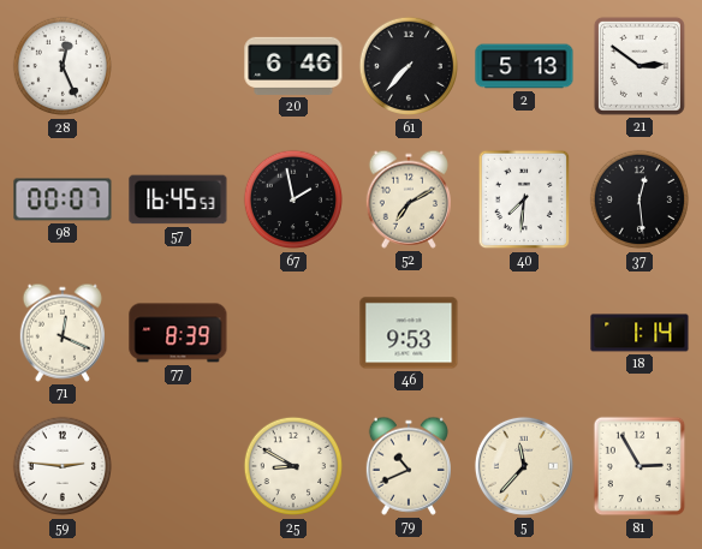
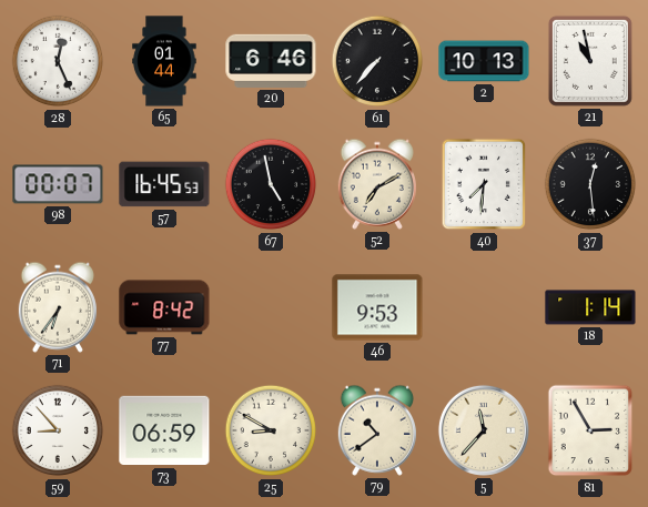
65: none -> 01:44
2: 5:13 -> 10:13
21: 2:51 -> 10:58
67: 1:58 -> 4:58
71: 12:19 -> 6:36
77: 8:39 -> 8:42
59: 2:46 -> 8:53
73: none -> 06:59
79: 10:41 -> 10:39
